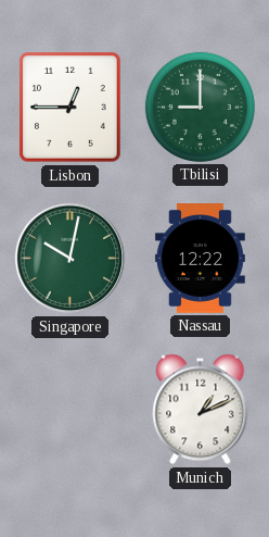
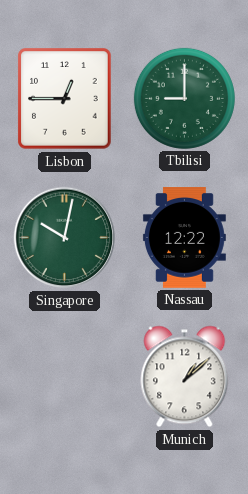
Munich: 1:11 -> 1:08
